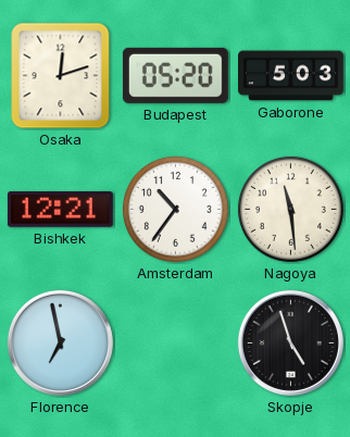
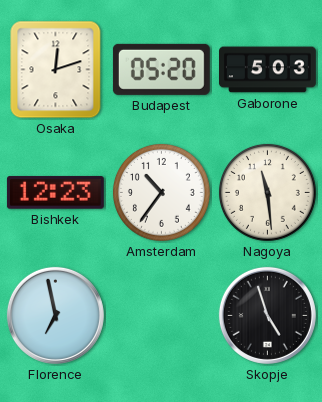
Bishkek: 12:21 -> 12:23
